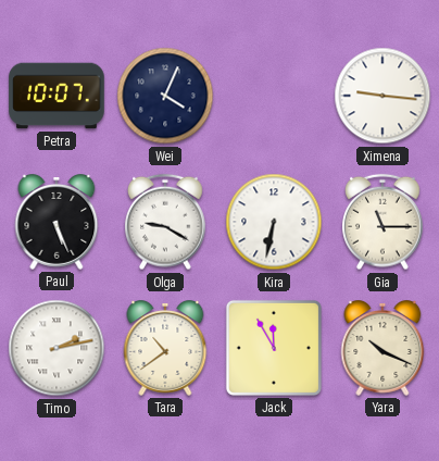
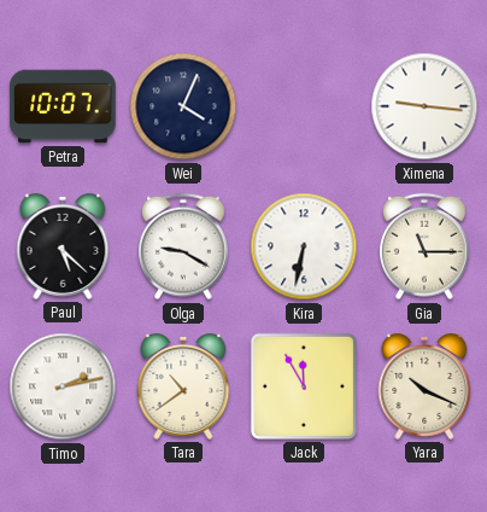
Paul: 5:26 -> 5:22
